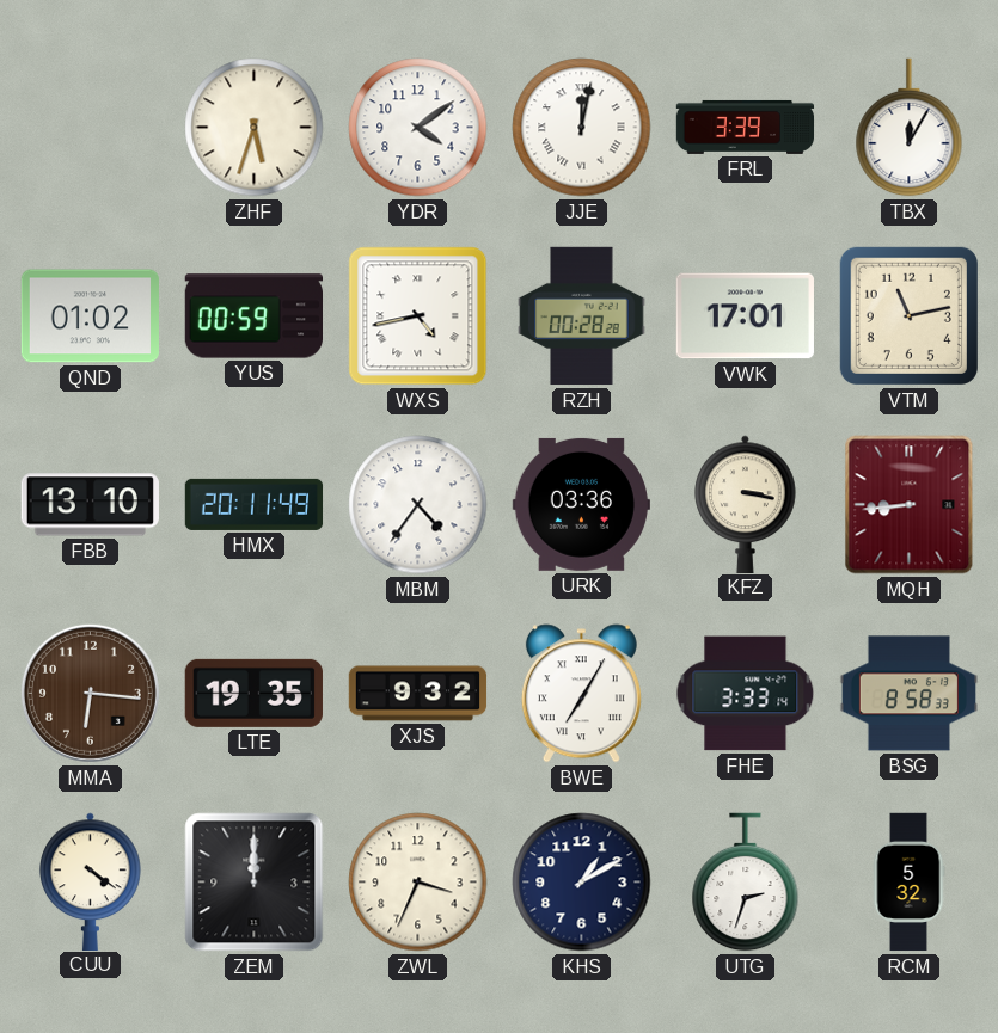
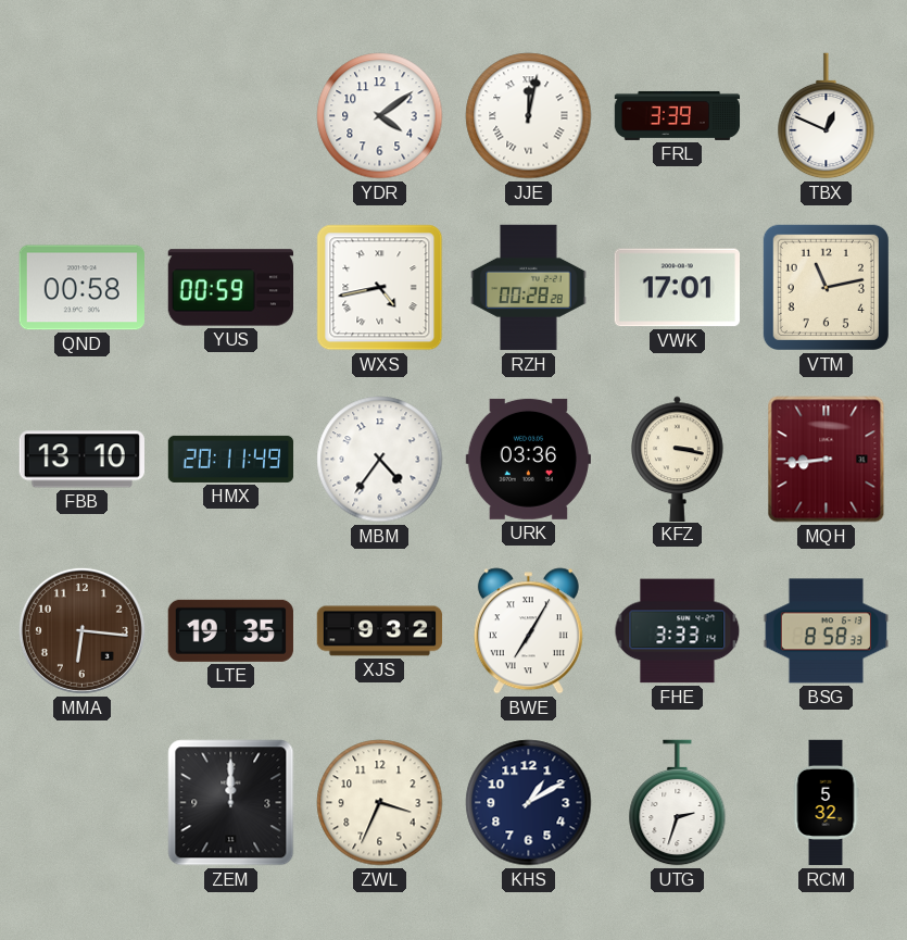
ZHF: 5:33 -> none
TBX: 12:05 -> 12:49
QND: 01:02 -> 00:58
CUU: 4:21 -> none
